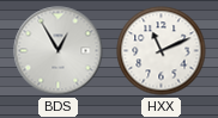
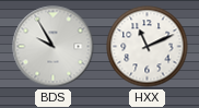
BDS: 12:55 -> 9:55
